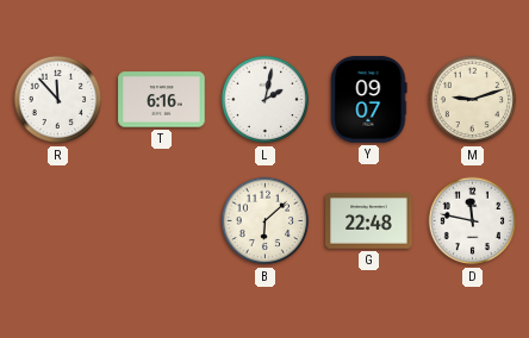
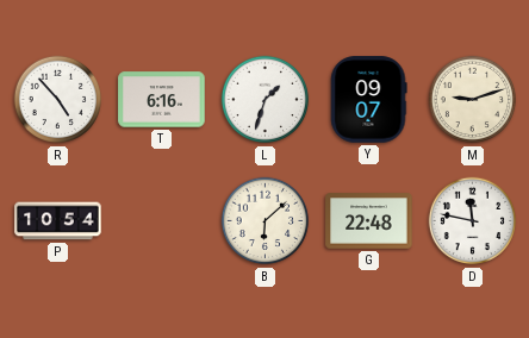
R: 11:53 -> 4:53
L: 2:02 -> 1:33
P: none -> 10:54
